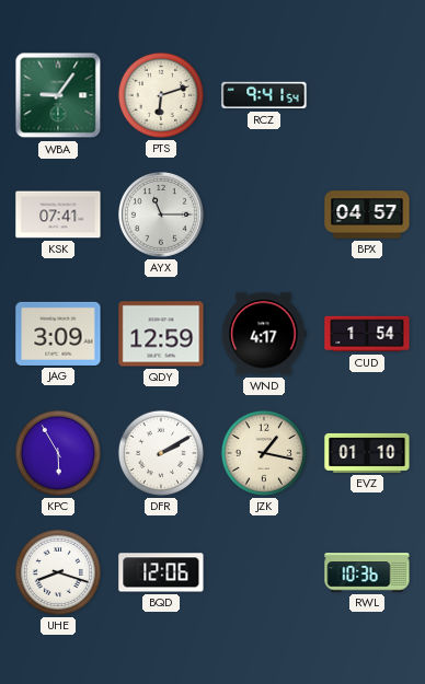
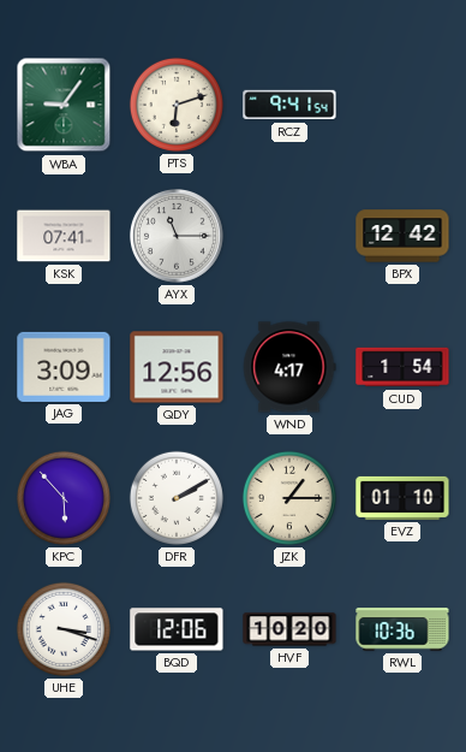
BPX: 04:57 -> 12:42
QDY: 12:59 -> 12:56
KPC: 5:55 -> 5:53
JZK: 1:17 -> 1:15
UHE: 8:18 -> 3:18
HVF: none -> 10:20
